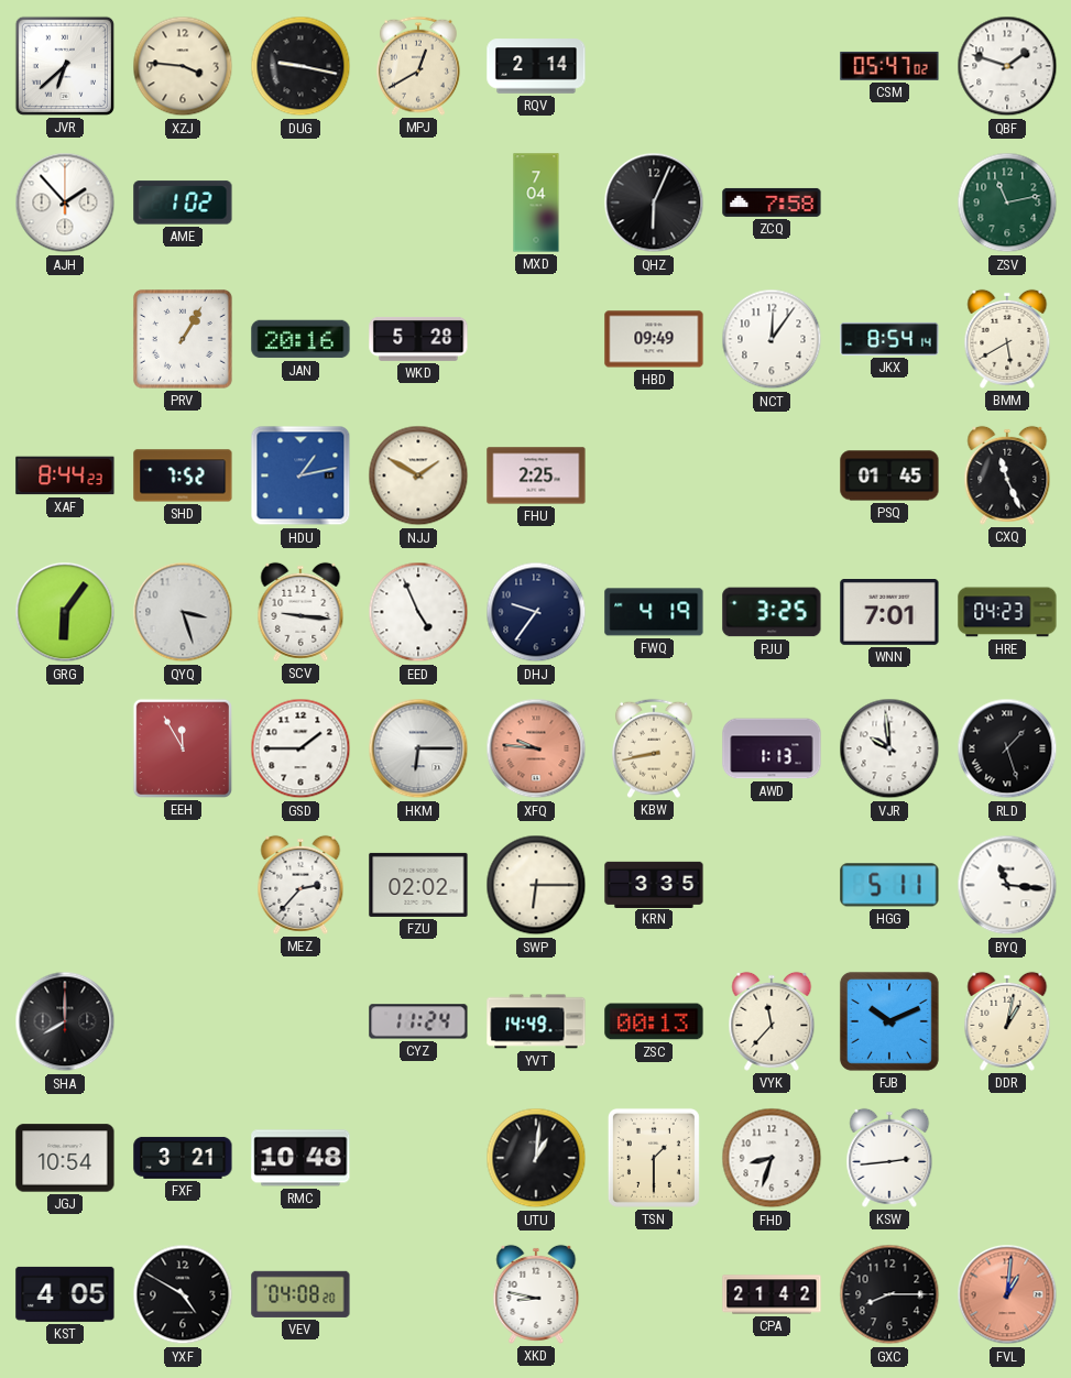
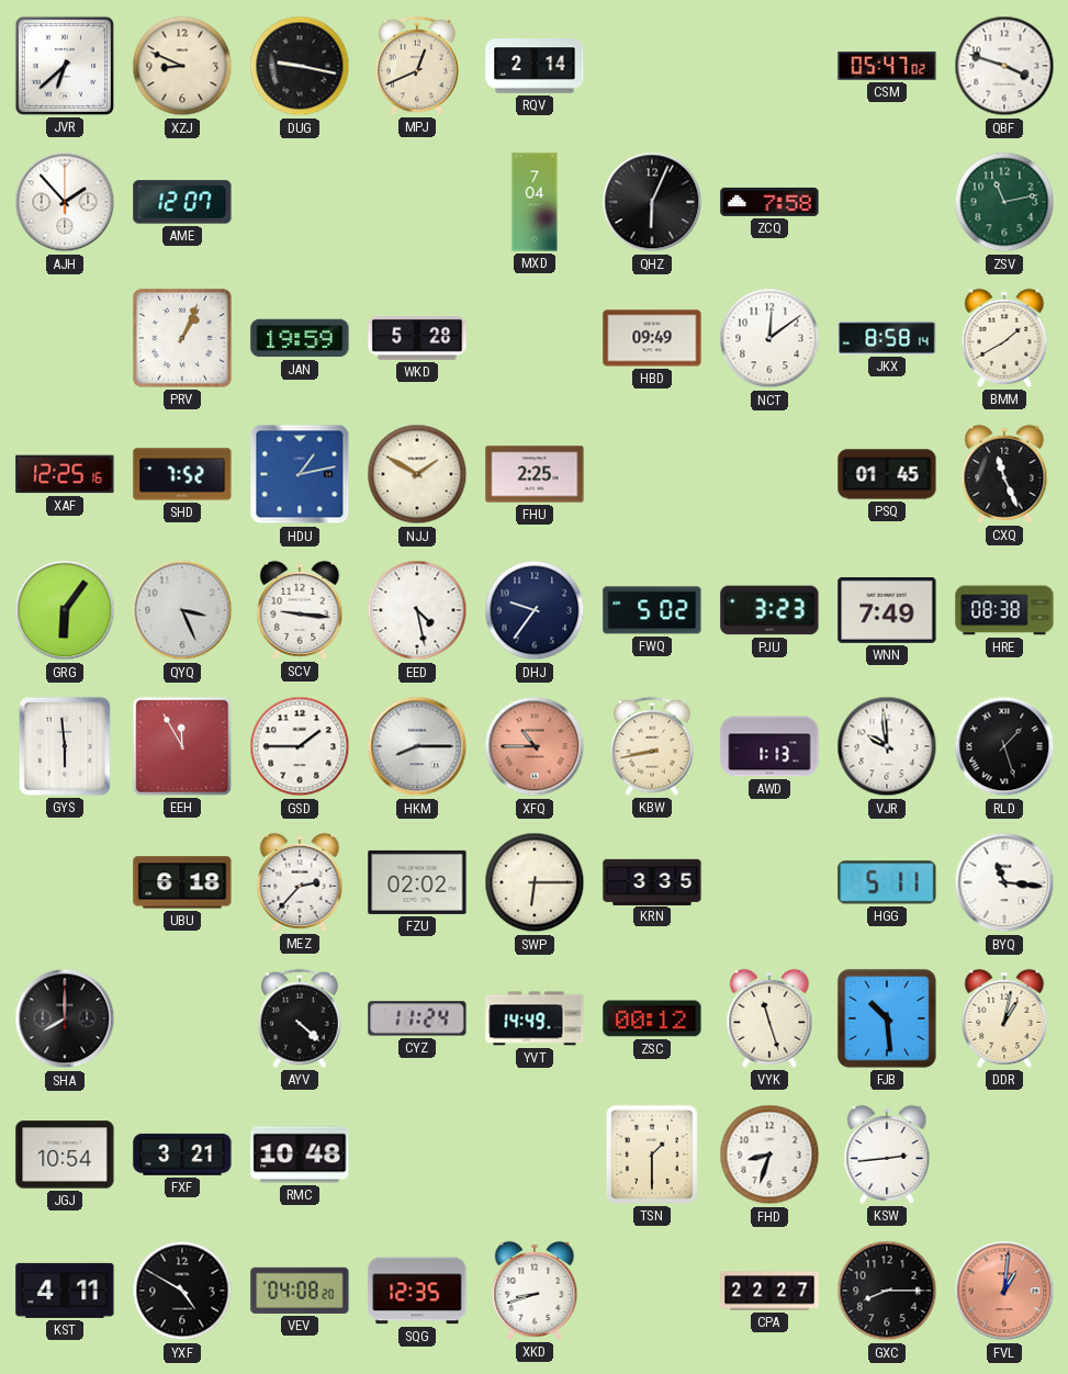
XZJ: 3:46 -> 8:49
MPJ: 12:40 -> 12:41
QBF: 1:48 -> 3:48
AME: 1:02 -> 12:07
PRV: 1:05 -> 1:04
JAN: 20:16 -> 19:59
NCT: 12:06 -> 12:09
JKX: 8:54 -> 8:58
BMM: 5:40 -> 1:40
XAF: 8:44 -> 12:25
QYQ: 3:27 -> 3:26
EED: 4:56 -> 4:28
FWQ: 4:19 -> 5:02
PJU: 3:25 -> 3:23
WNN: 7:01 -> 7:49
HRE: 04:23 -> 08:38
GYS: none -> 5:59
HKM: 6:15 -> 8:15
XFQ: 9:46 -> 10:45
UBU: none -> 6:18
AYV: none -> 4:22
ZSC: 00:13 -> 00:12
VYK: 11:37 -> 11:27
FJB: 10:11 -> 10:29
UTU: 1:01 -> none
KST: 4:05 -> 4:11
SQG: none -> 12:35
XKD: 8:47 -> 8:42
CPA: 21:42 -> 22:27
